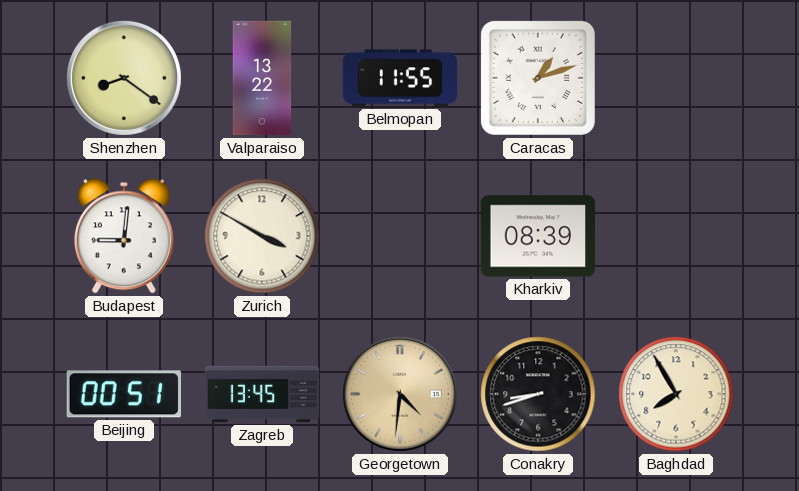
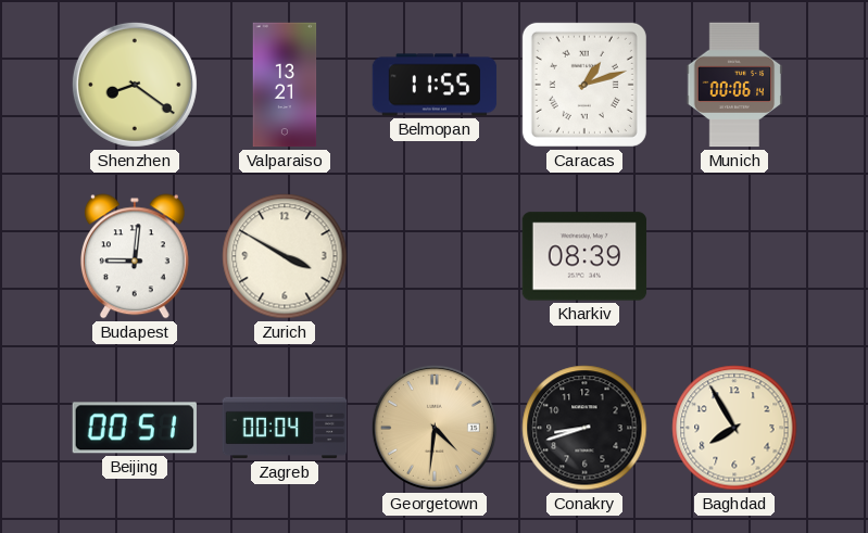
Valparaiso: 13:22 -> 13:21
Munich: none -> 00:06
Zagreb: 13:45 -> 00:04
